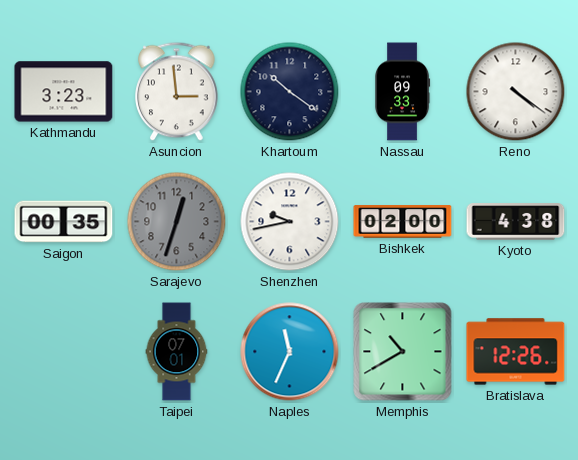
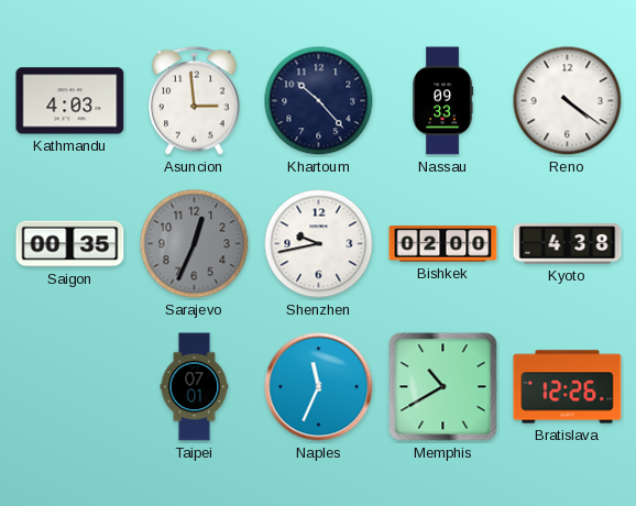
Kathmandu: 3:23 -> 4:03
Khartoum: 10:21 -> 10:23
Sarajevo: 12:33 -> 12:34
